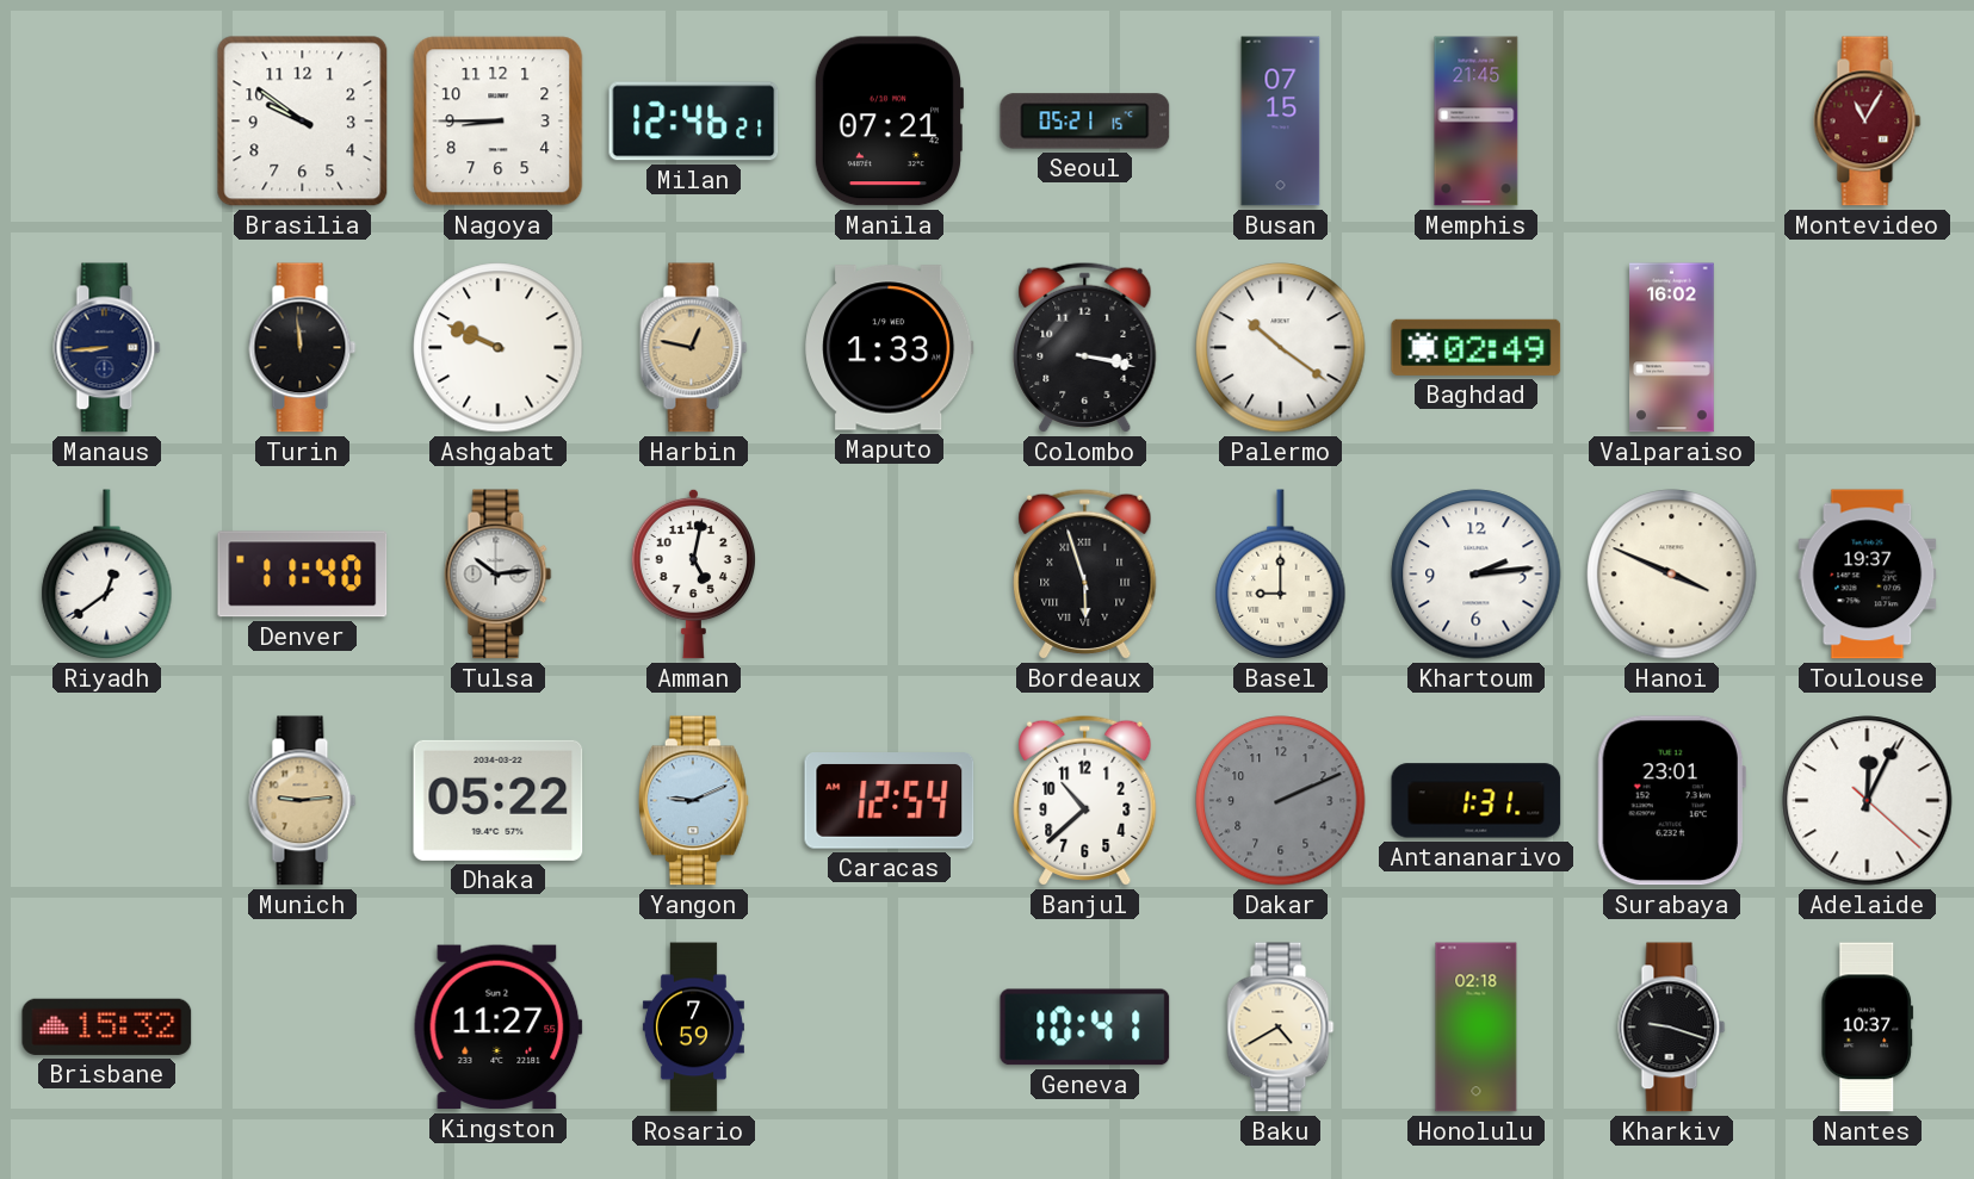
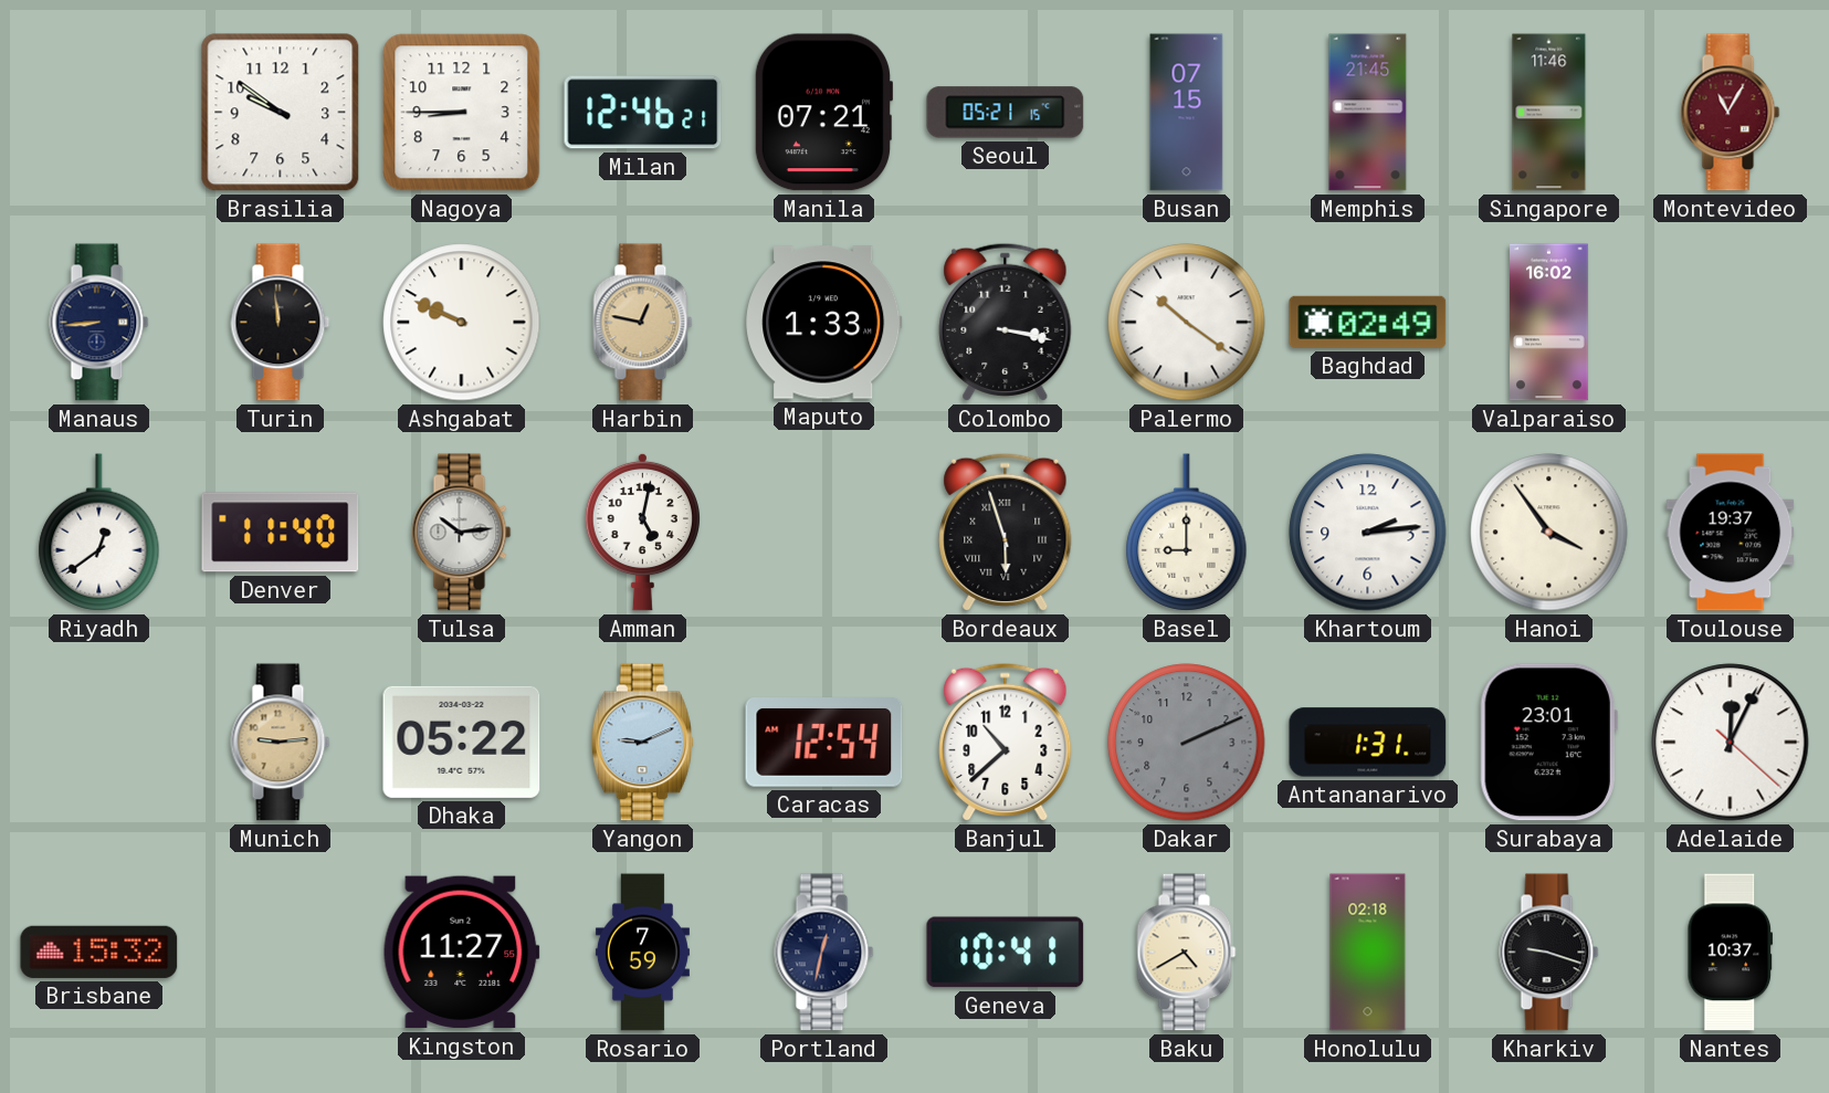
Singapore: none -> 11:46
Hanoi: 3:49 -> 3:54
Portland: none -> 12:32
